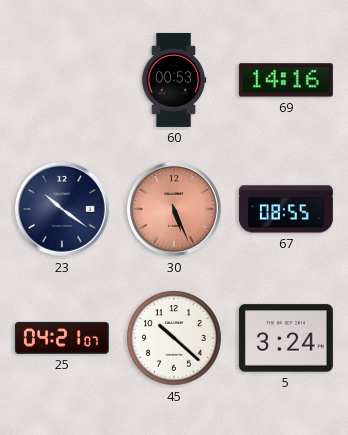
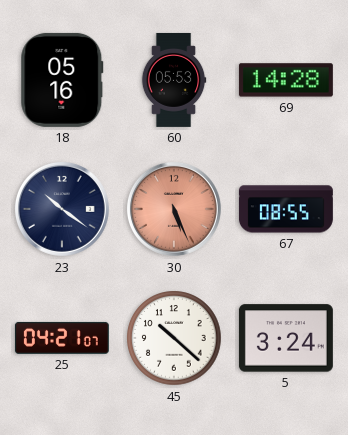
18: none -> 05:16
60: 00:53 -> 05:53
69: 14:16 -> 14:28
